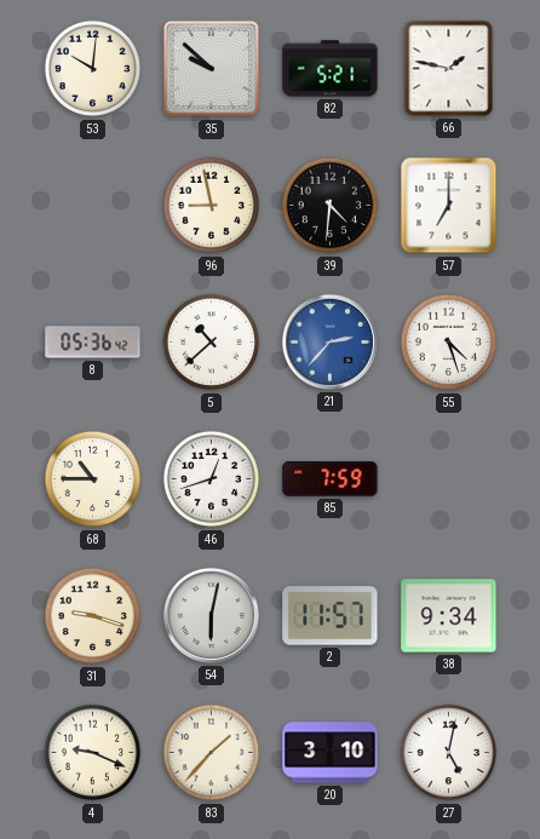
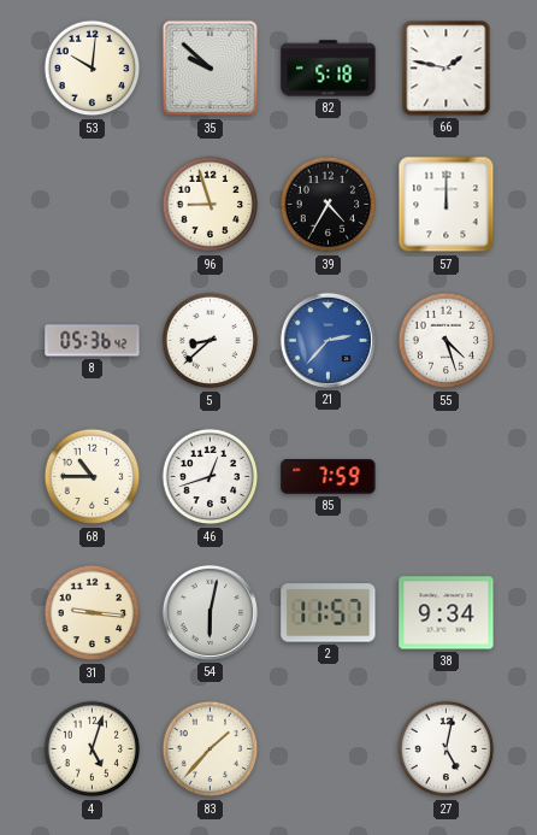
82: 5:21 -> 5:18
96: 8:58 -> 8:57
39: 4:31 -> 4:35
57: 7:00 -> 12:00
5: 10:38 -> 8:38
31: 9:18 -> 9:16
4: 9:19 -> 5:03
20: 3:10 -> none
